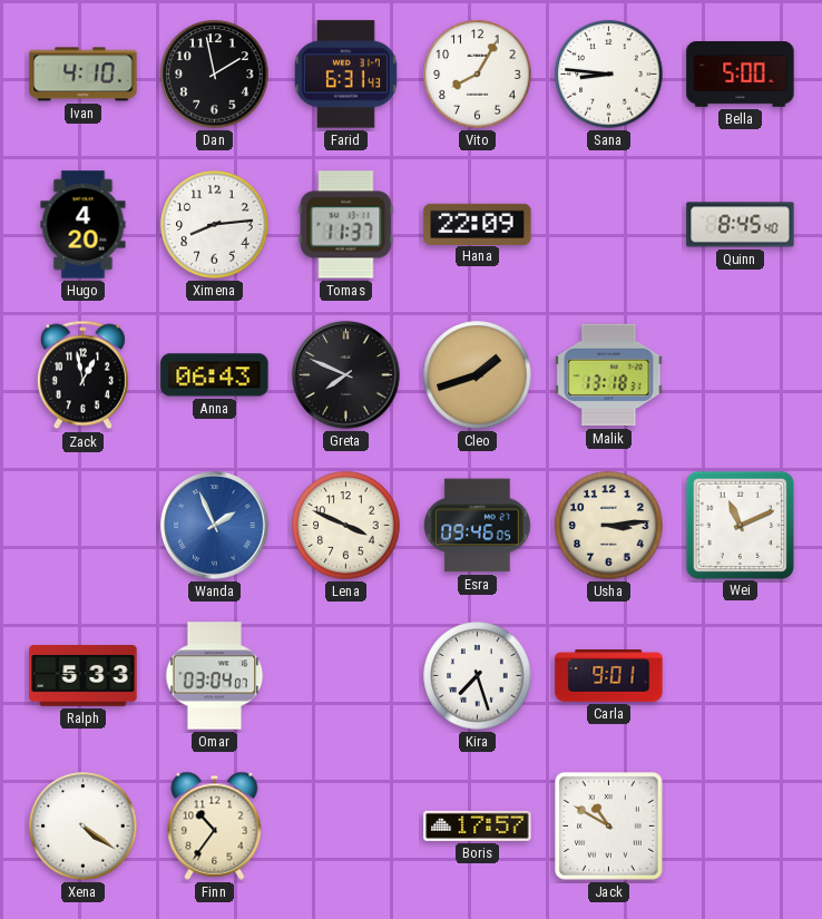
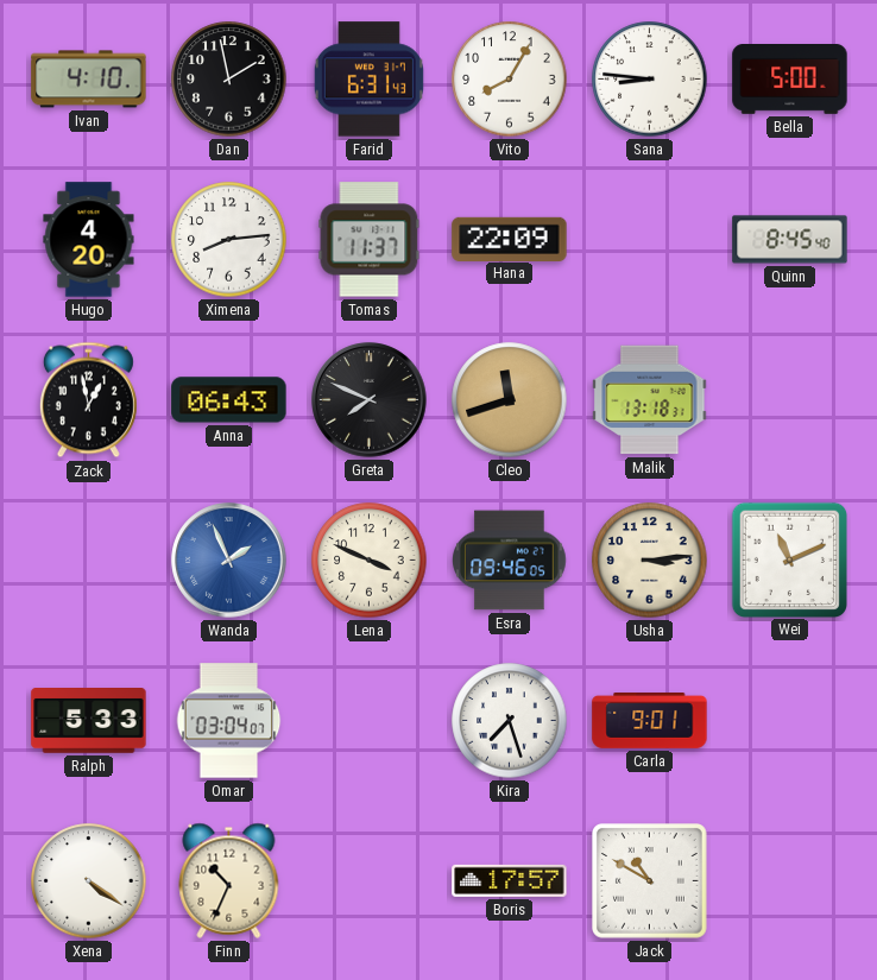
Cleo: 1:42 -> 11:42
Finn: 10:36 -> 10:34
